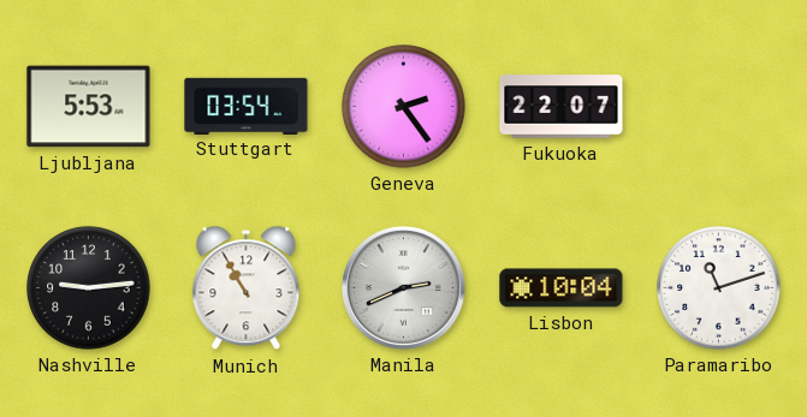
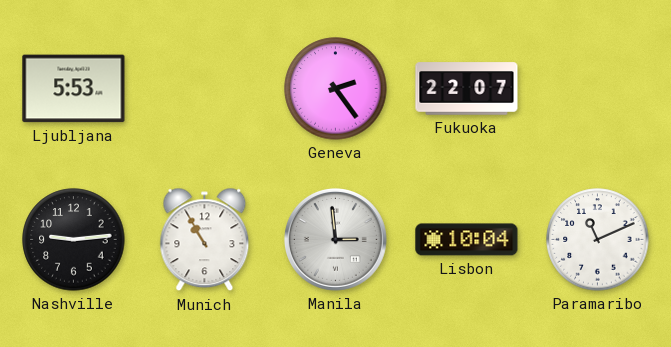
Stuttgart: 03:54 -> none
Manila: 2:41 -> 2:59
Paramaribo: 11:12 -> 11:11
